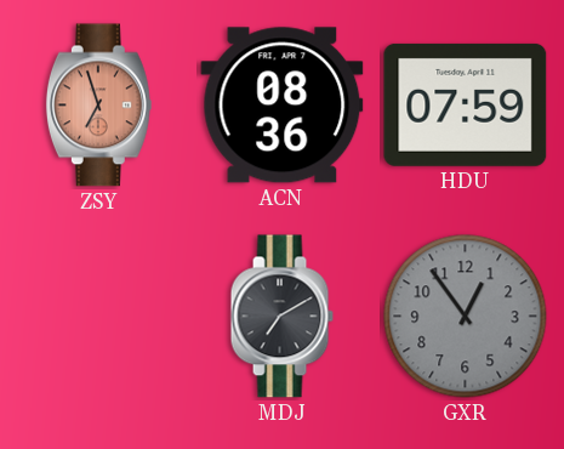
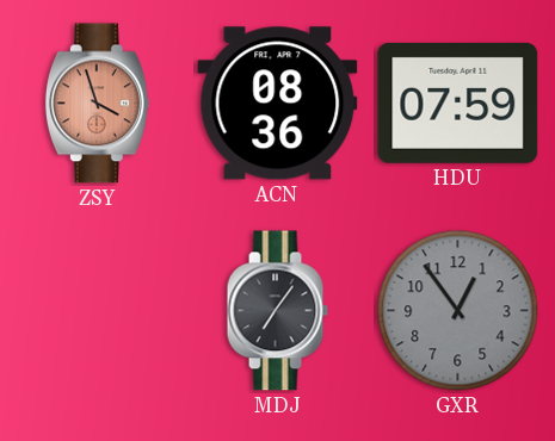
ZSY: 6:57 -> 3:57
MDJ: 7:10 -> 7:06
